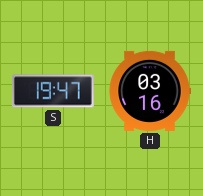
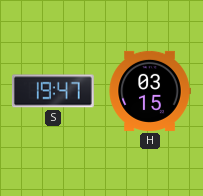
H: 03:16 -> 03:15
